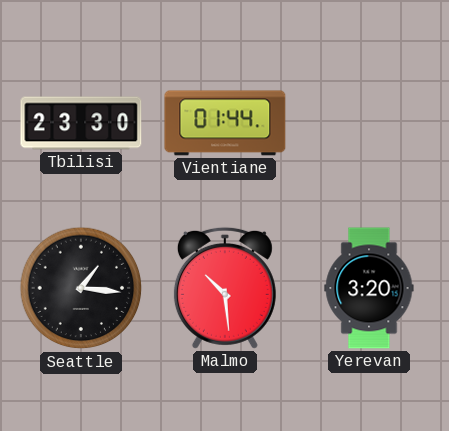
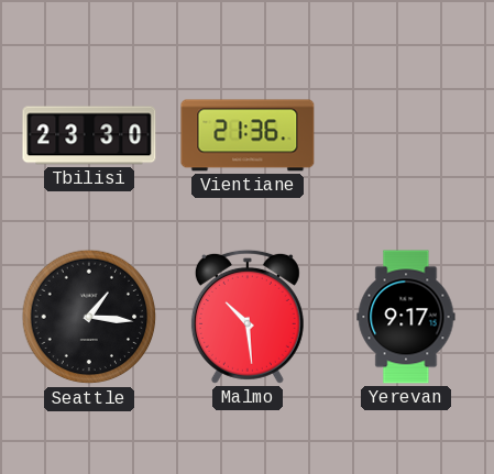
Vientiane: 01:44 -> 21:36
Yerevan: 3:20 -> 9:17
